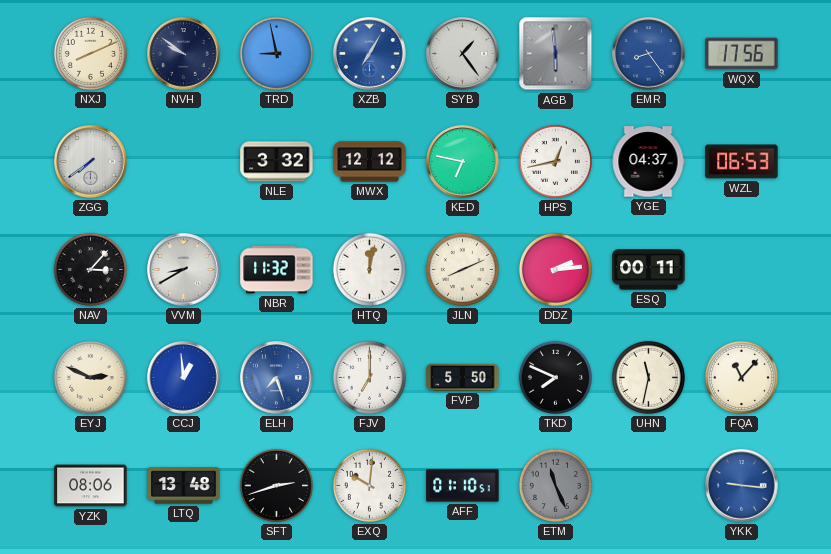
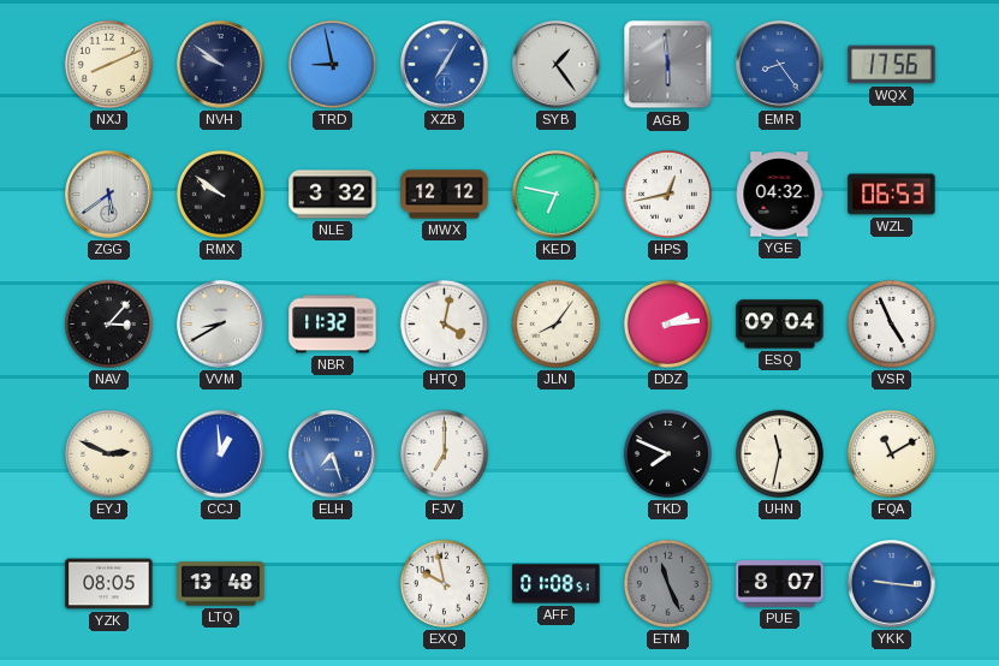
ZGG: 7:39 -> 5:39
RMX: none -> 9:51
YGE: 04:37 -> 04:32
HTQ: 12:02 -> 4:02
JLN: 8:11 -> 8:06
ESQ: 00:11 -> 09:04
VSR: none -> 4:56
FVP: 5:50 -> none
FQA: 11:07 -> 11:10
YZK: 08:06 -> 08:05
SFT: 2:42 -> none
EXQ: 10:01 -> 9:58
AFF: 01:10 -> 01:08
PUE: none -> 8:07
